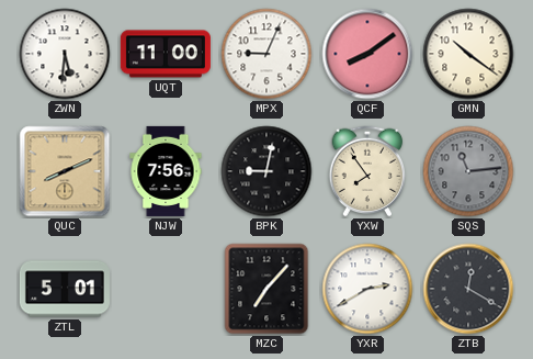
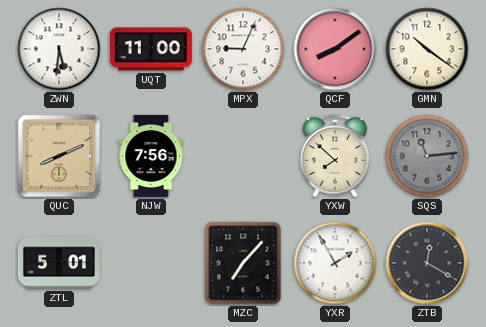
BPK: 9:02 -> none
YXW: 7:54 -> 7:52
YXR: 2:40 -> 1:55
